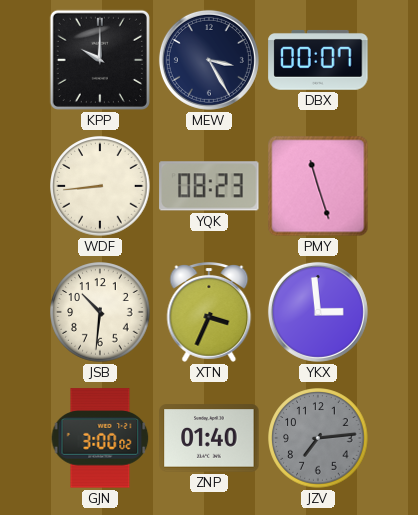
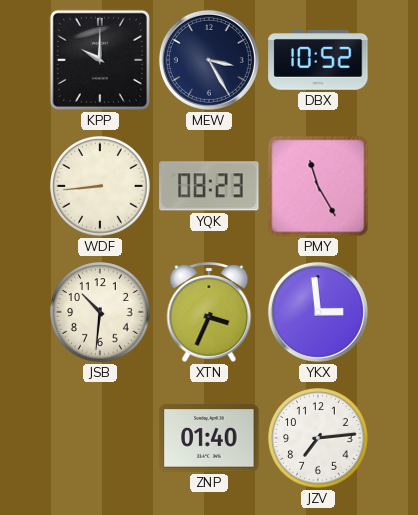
DBX: 00:07 -> 10:52
PMY: 11:27 -> 11:25
GJN: 3:00 -> none
JZV dial: grey -> white
